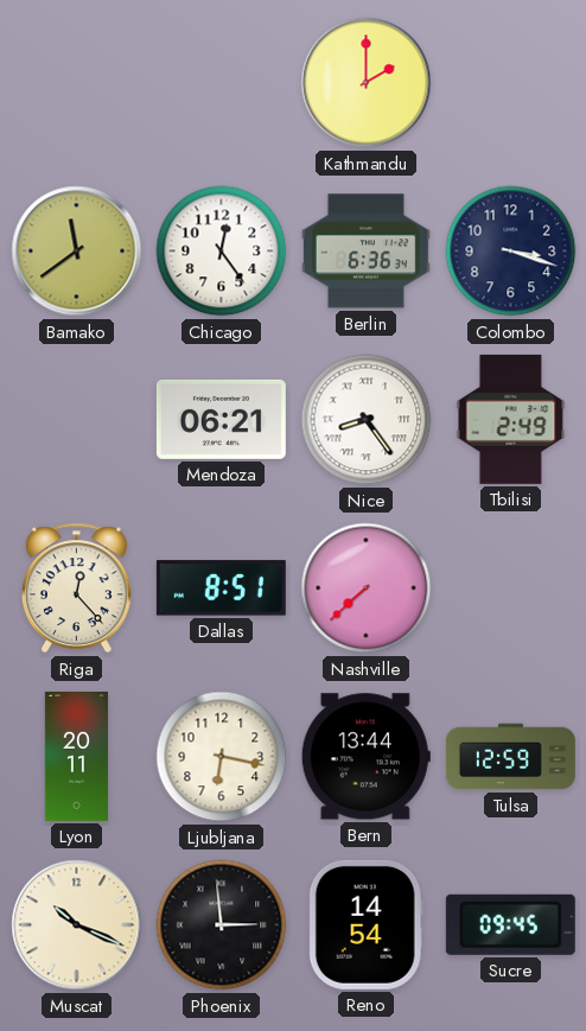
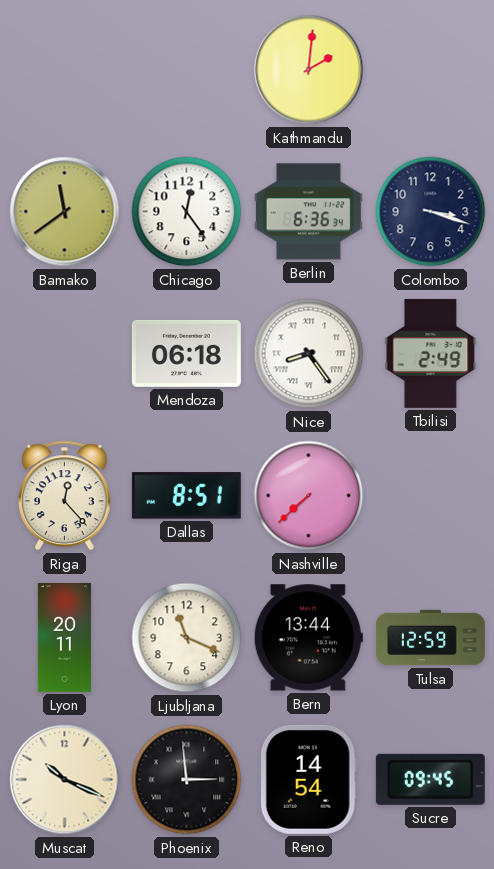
Kathmandu: 2:00 -> 2:01
Mendoza: 06:21 -> 06:18
Ljubljana: 6:17 -> 11:19
